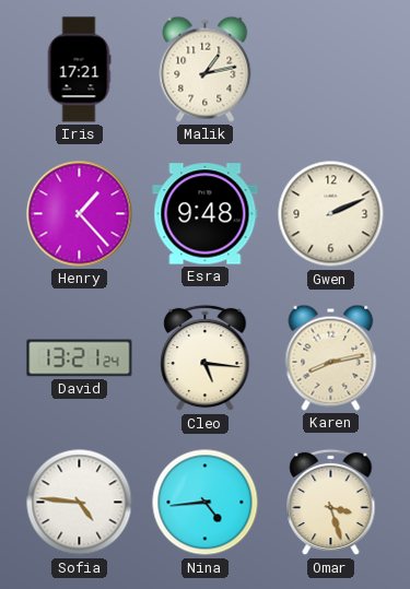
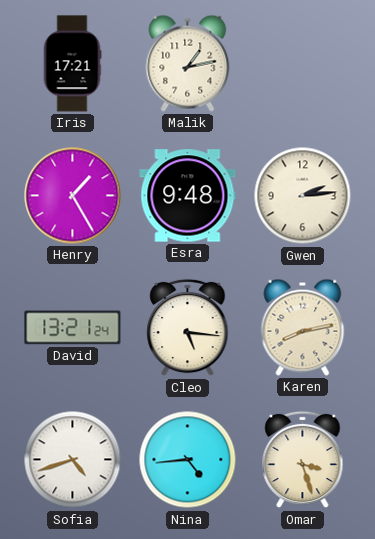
Henry: 1:23 -> 1:25
Gwen: 2:11 -> 2:14
Sofia: 4:46 -> 4:42
